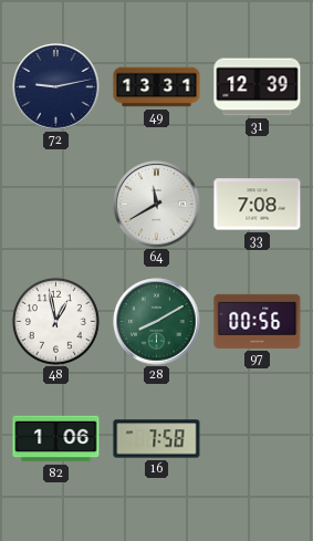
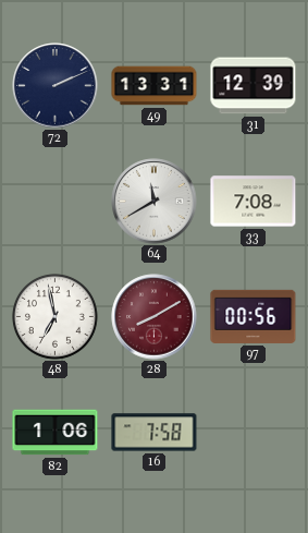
72: 9:13 -> 2:11
48: 12:58 -> 6:58
28 dial: green -> burgundy
